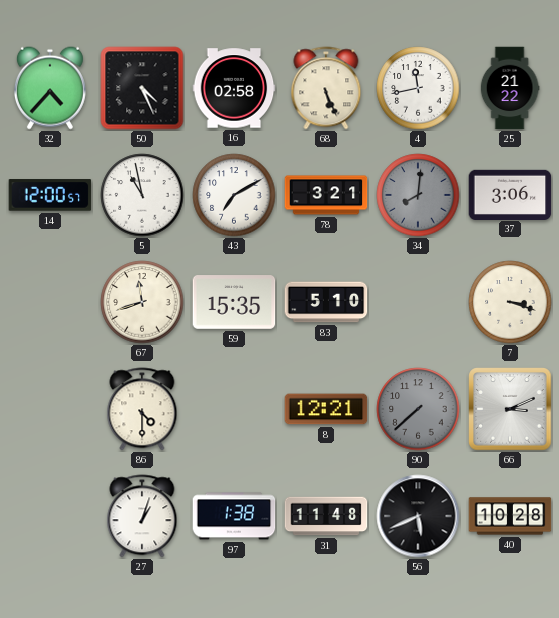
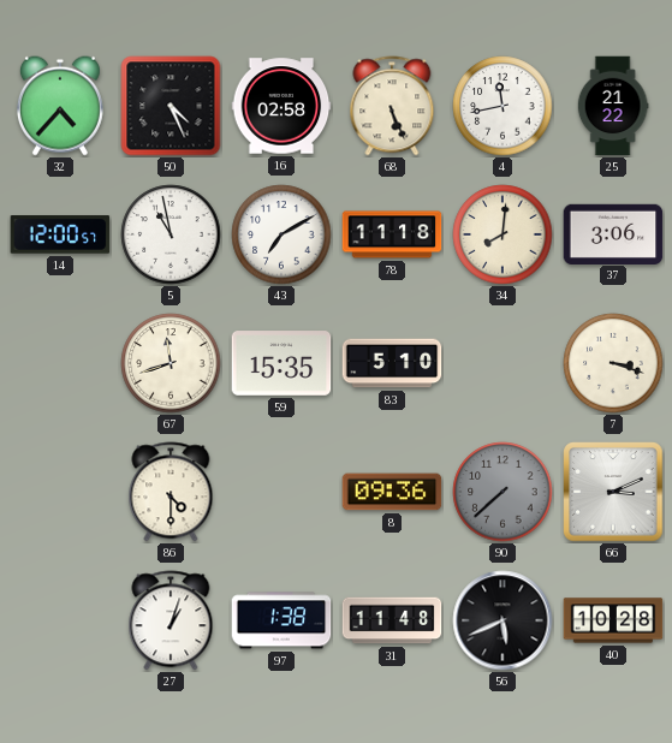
78: 3:21 -> 11:18
34 dial: grey -> cream
8: 12:21 -> 09:36
